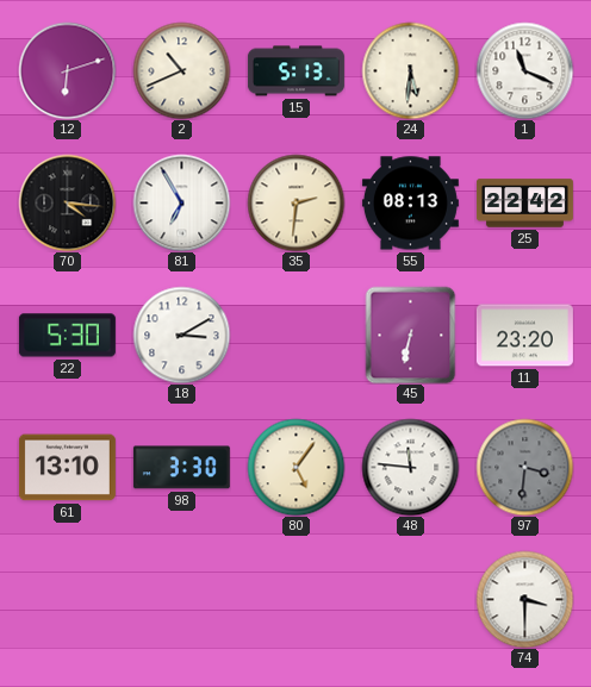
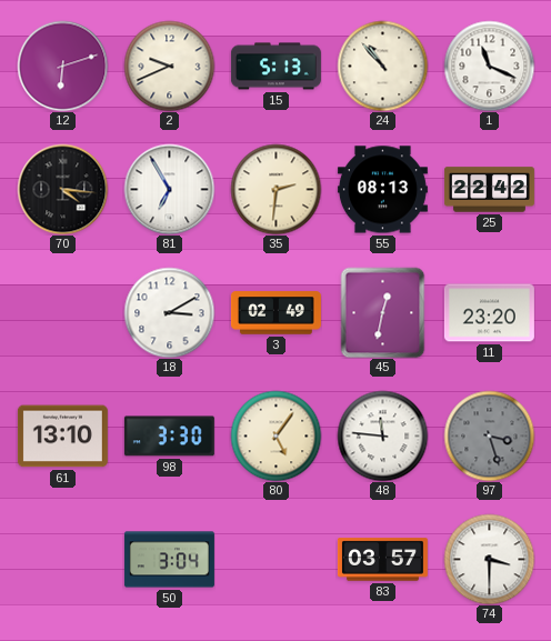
2: 10:41 -> 9:41
24: 5:31 -> 10:53
22: 5:30 -> none
3: none -> 02:49
45: 6:32 -> 12:32
97: 3:31 -> 3:27
50: none -> 3:04
83: none -> 03:57
